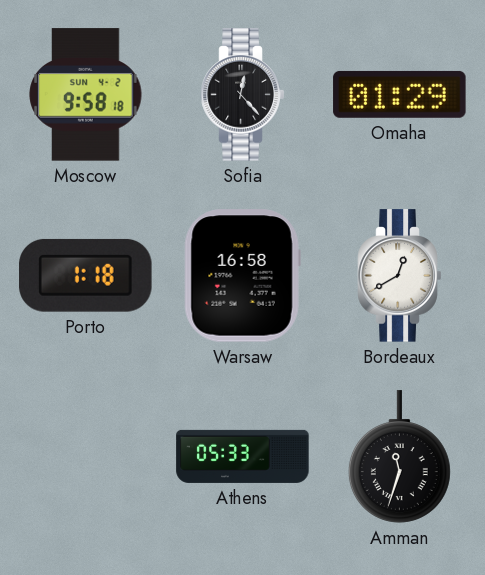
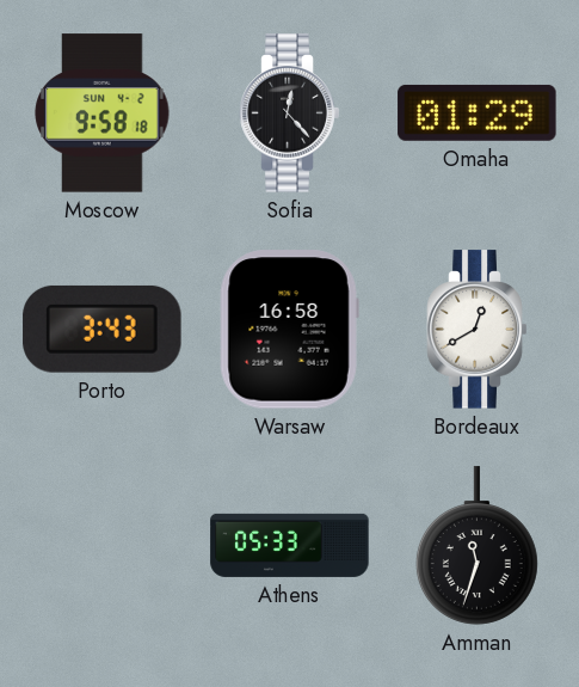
Porto: 1:18 -> 3:43
